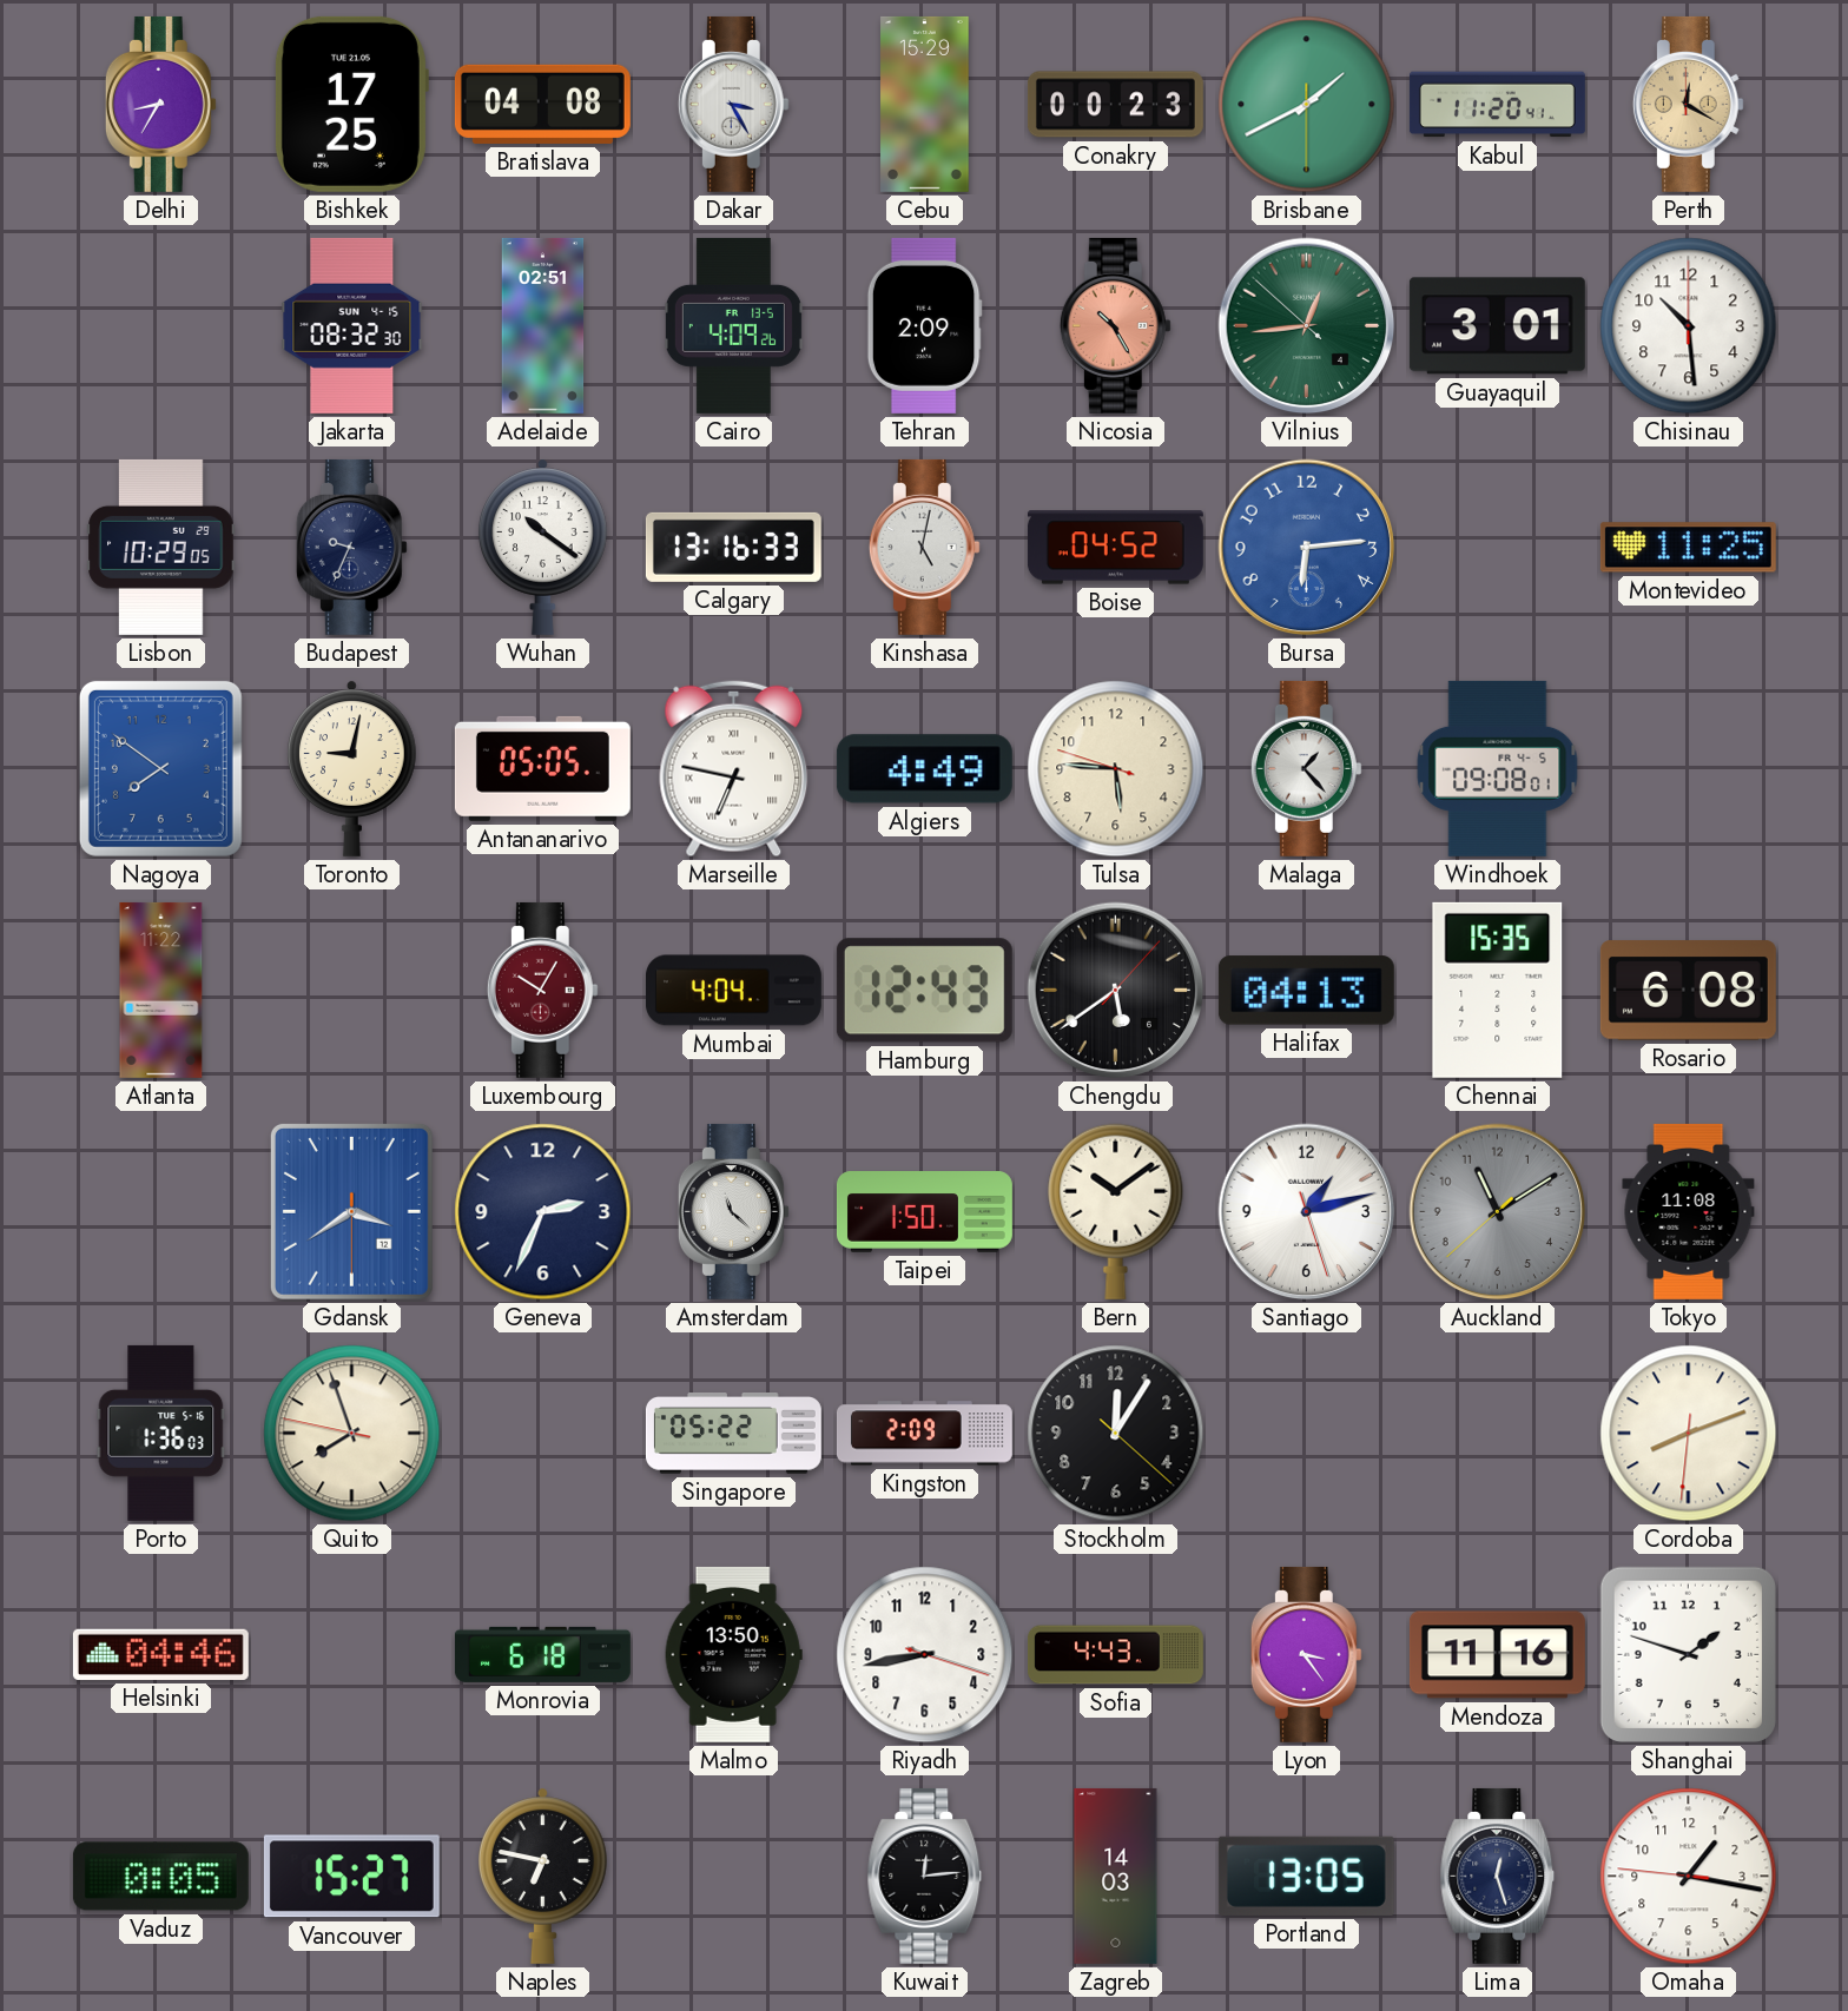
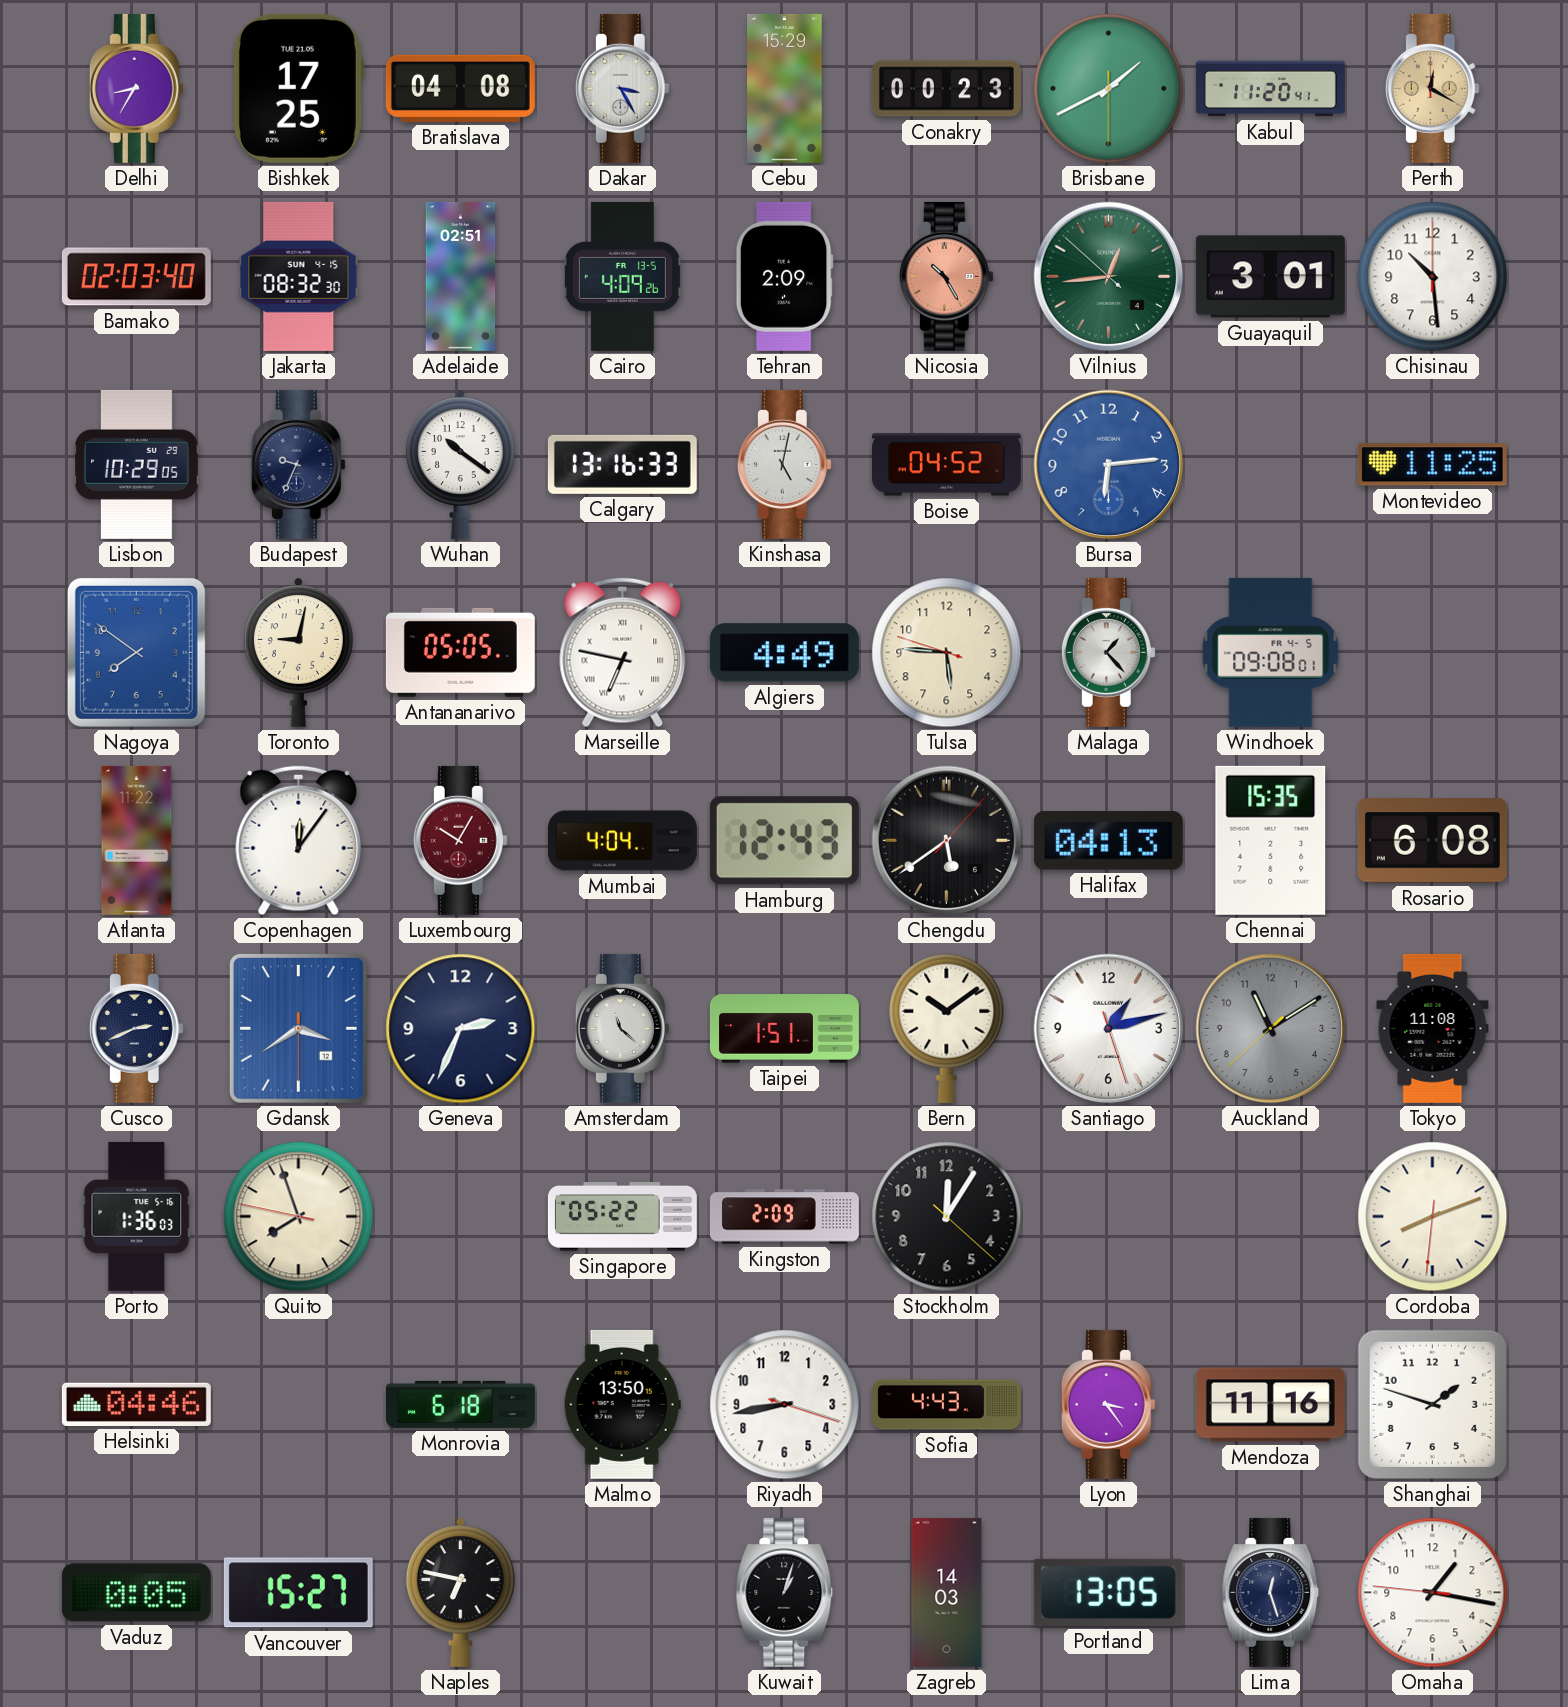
Bamako: none -> 02:03
Copenhagen: none -> 12:06
Cusco: none -> 2:41
Taipei: 1:50 -> 1:51
Kuwait: 12:14 -> 1:03
